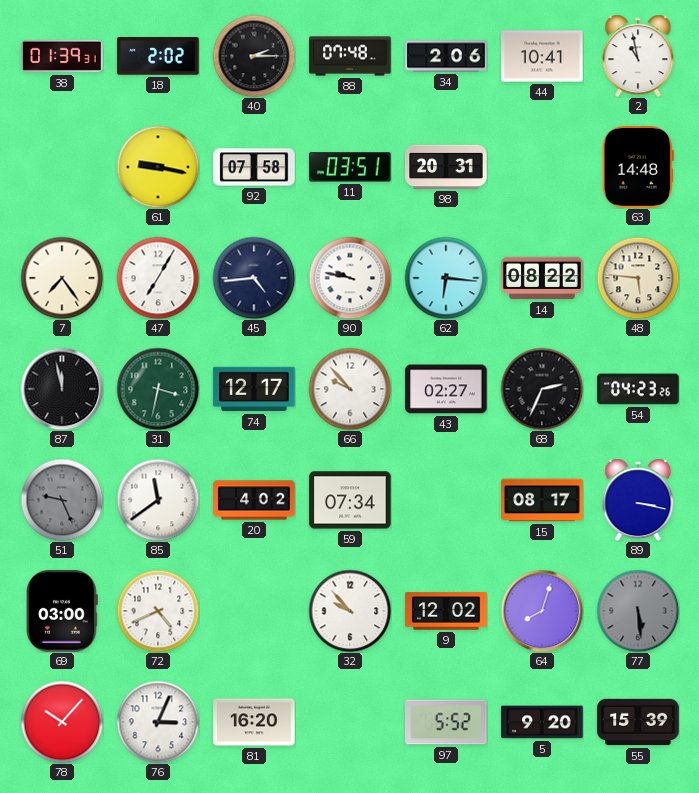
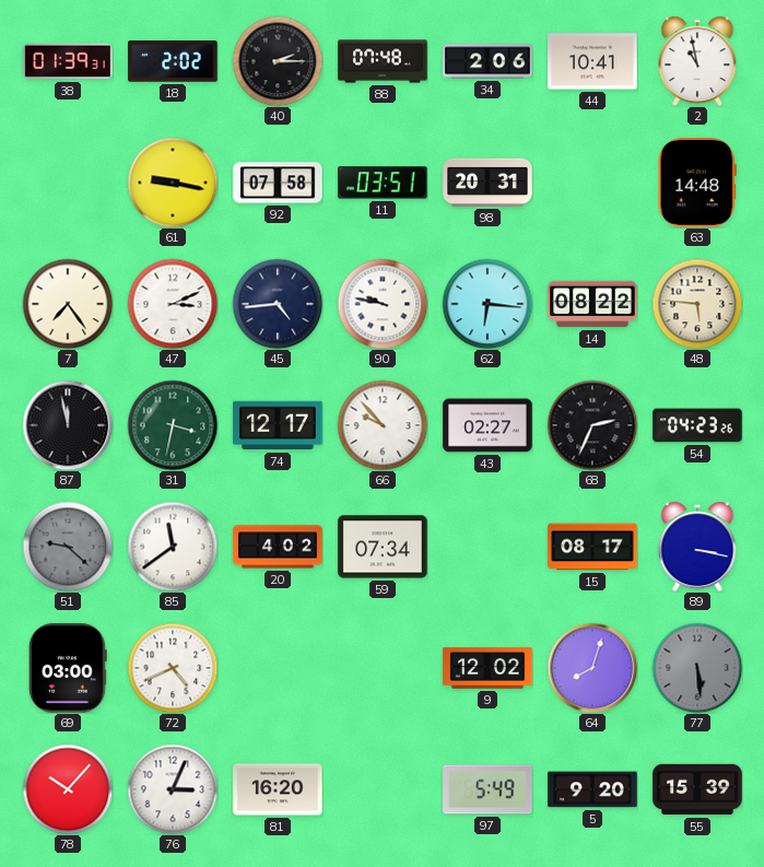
47: 7:05 -> 3:11
51: 9:26 -> 9:22
32: 9:53 -> none
97: 5:52 -> 5:49
